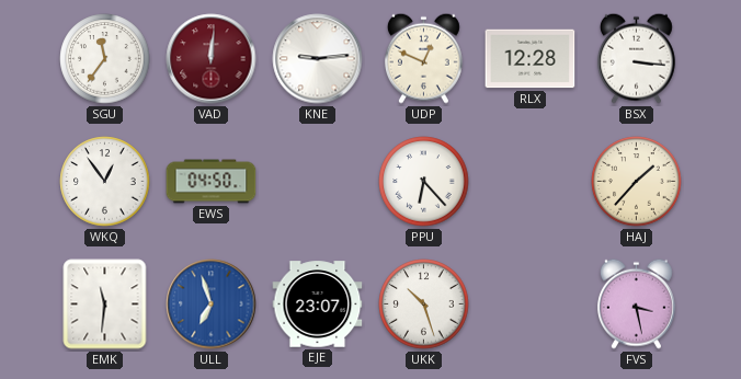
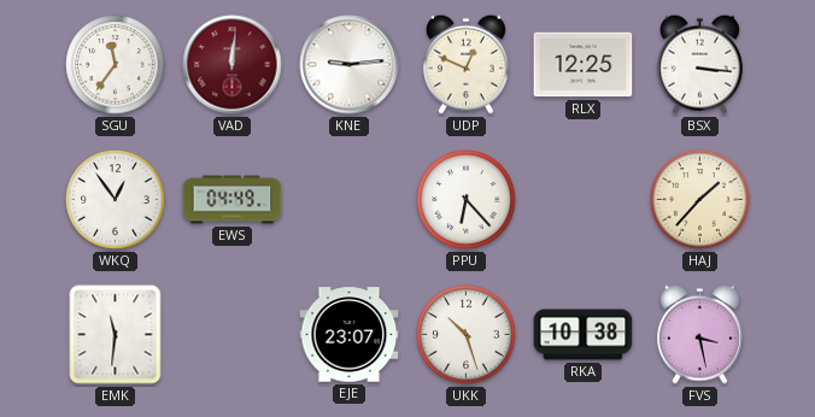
RLX: 12:28 -> 12:25
EWS: 04:50 -> 04:49
ULL: 6:57 -> none
RKA: none -> 10:38
